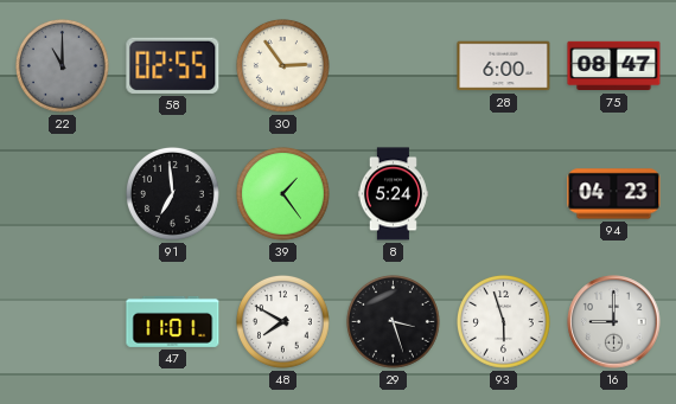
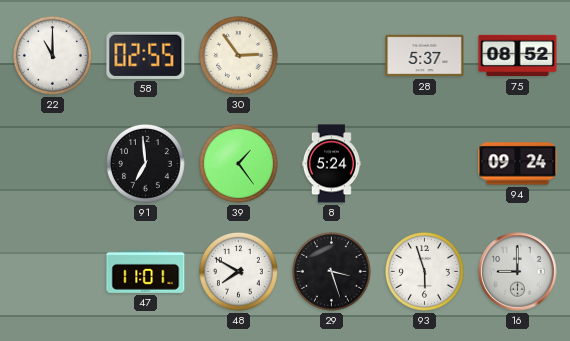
22 dial: grey -> white
28: 6:00 -> 5:37
75: 08:47 -> 08:52
94: 04:23 -> 09:24
